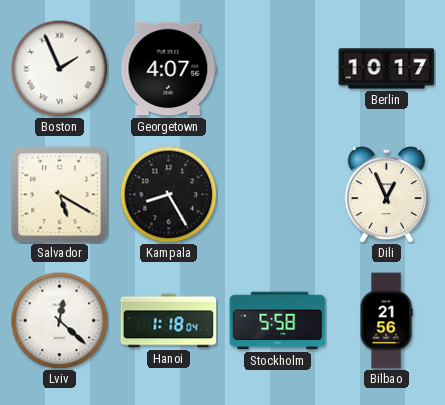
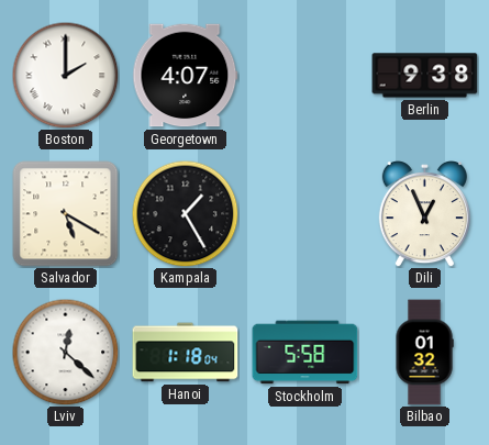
Boston: 1:56 -> 2:00
Berlin: 10:17 -> 9:38
Kampala: 8:25 -> 1:25
Bilbao: 21:56 -> 01:32
